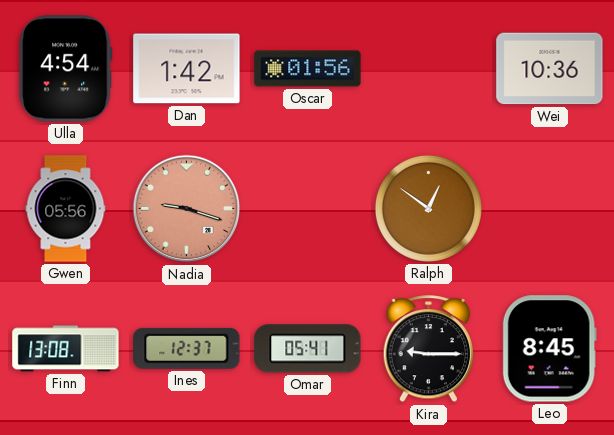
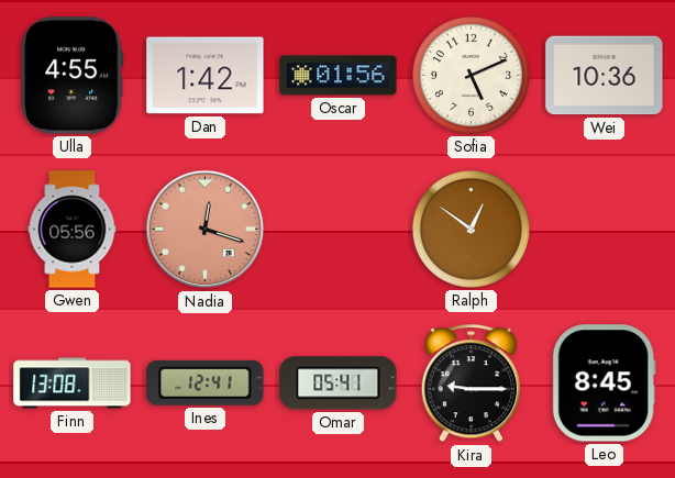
Ulla: 4:54 -> 4:55
Sofia: none -> 5:11
Nadia: 9:18 -> 12:18
Ines: 12:37 -> 12:41
